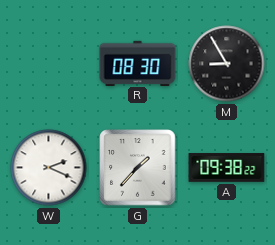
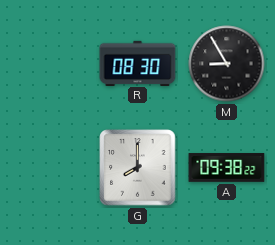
W: 2:19 -> none
G: 1:37 -> 8:00
